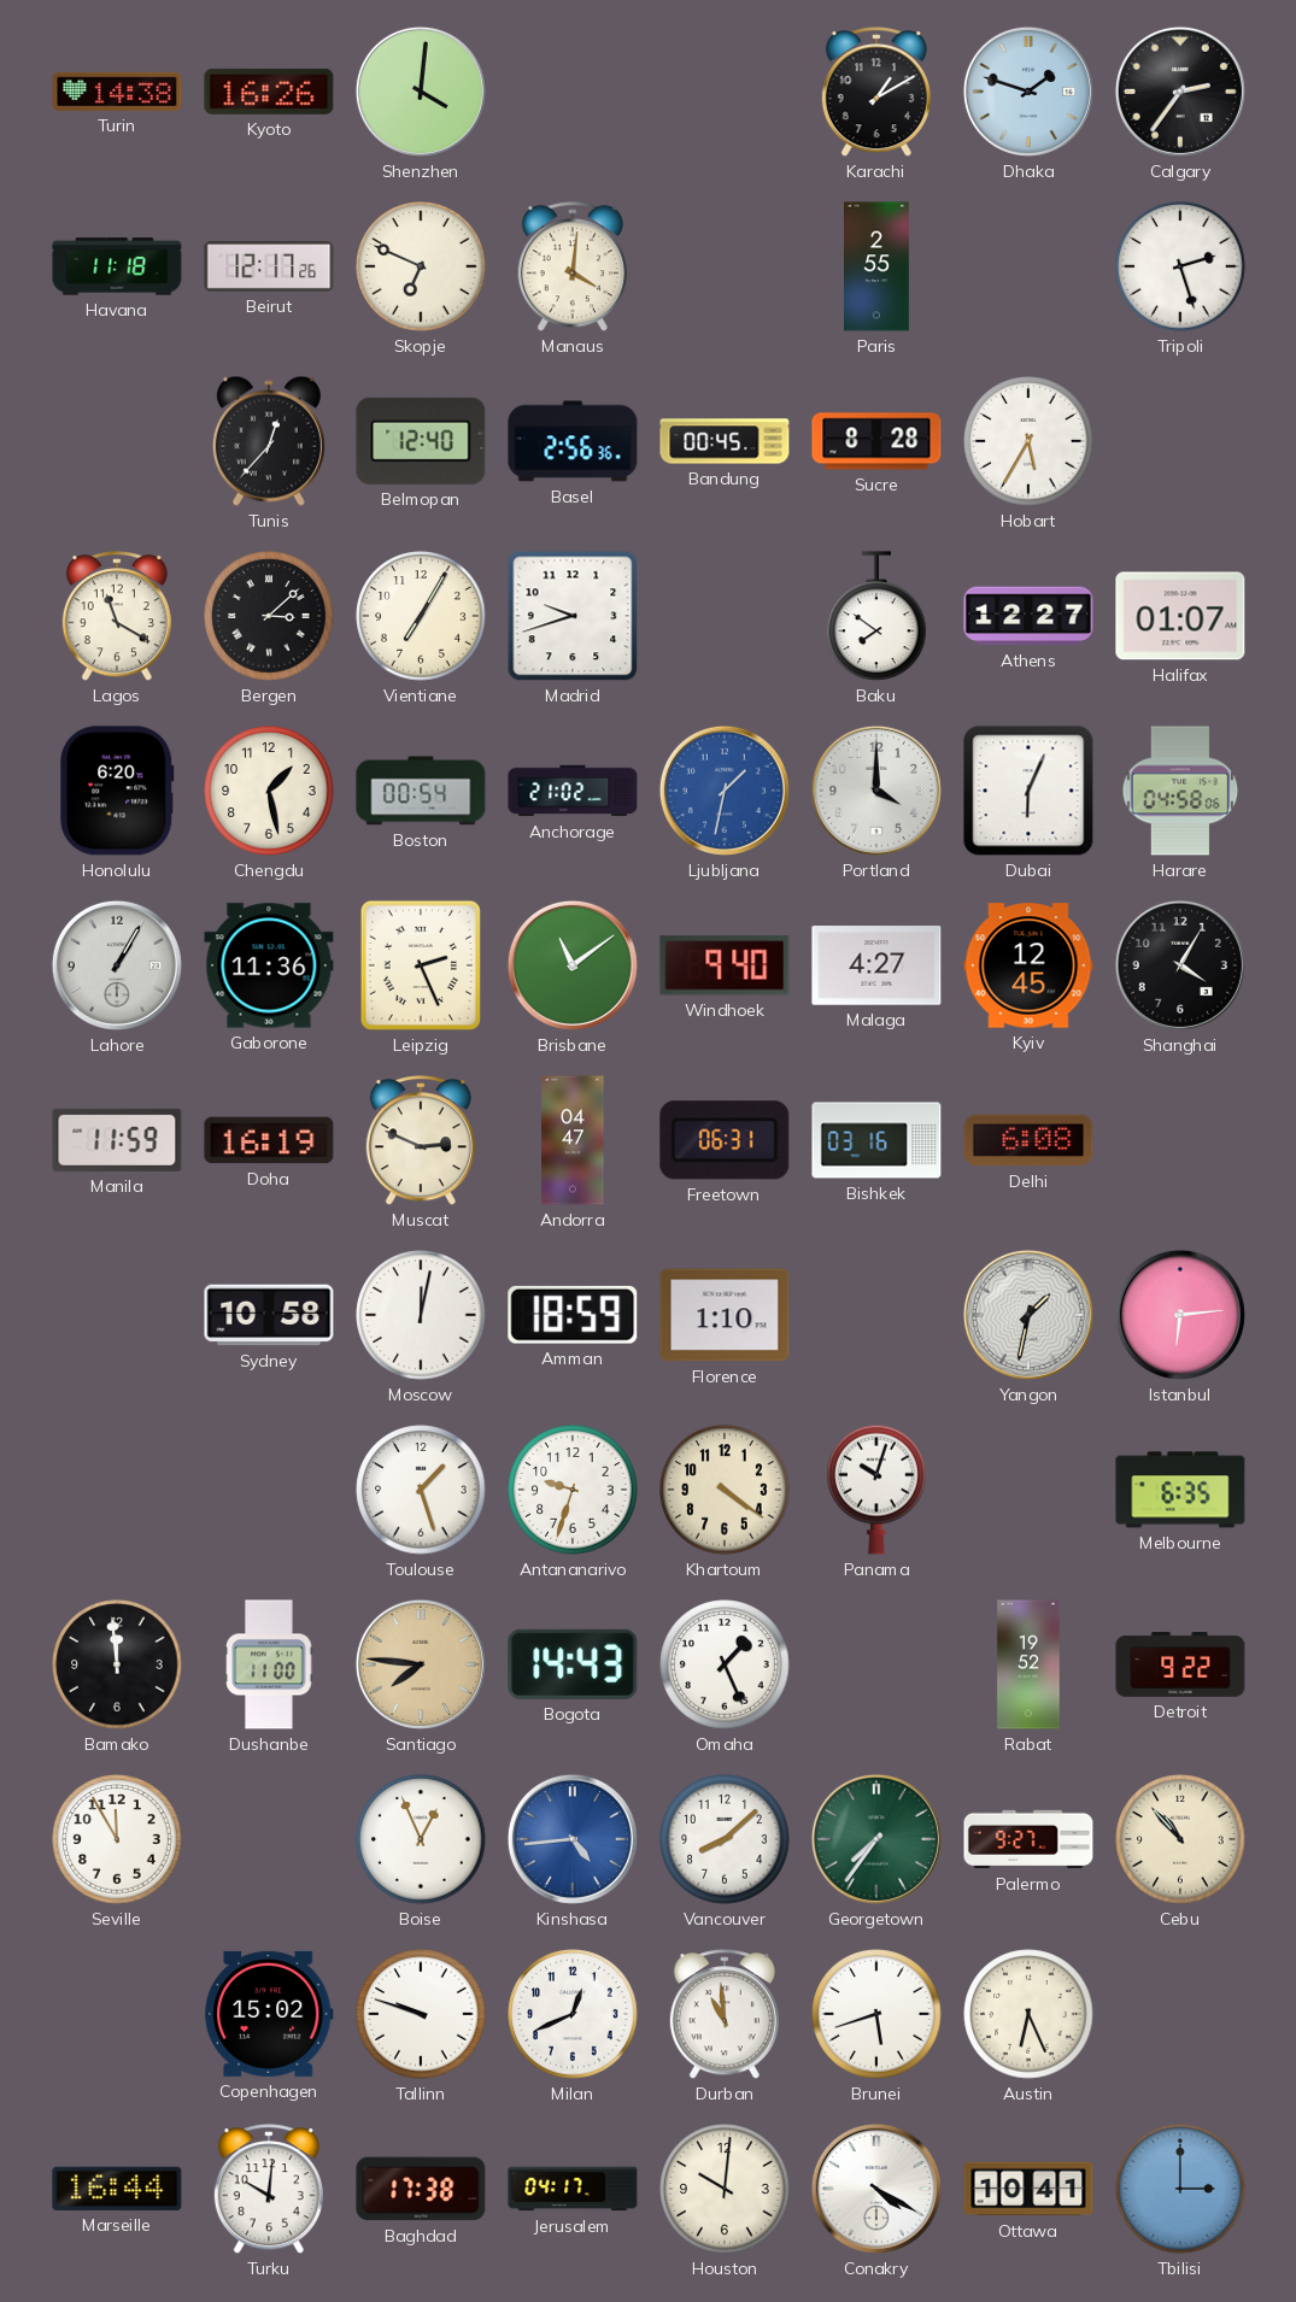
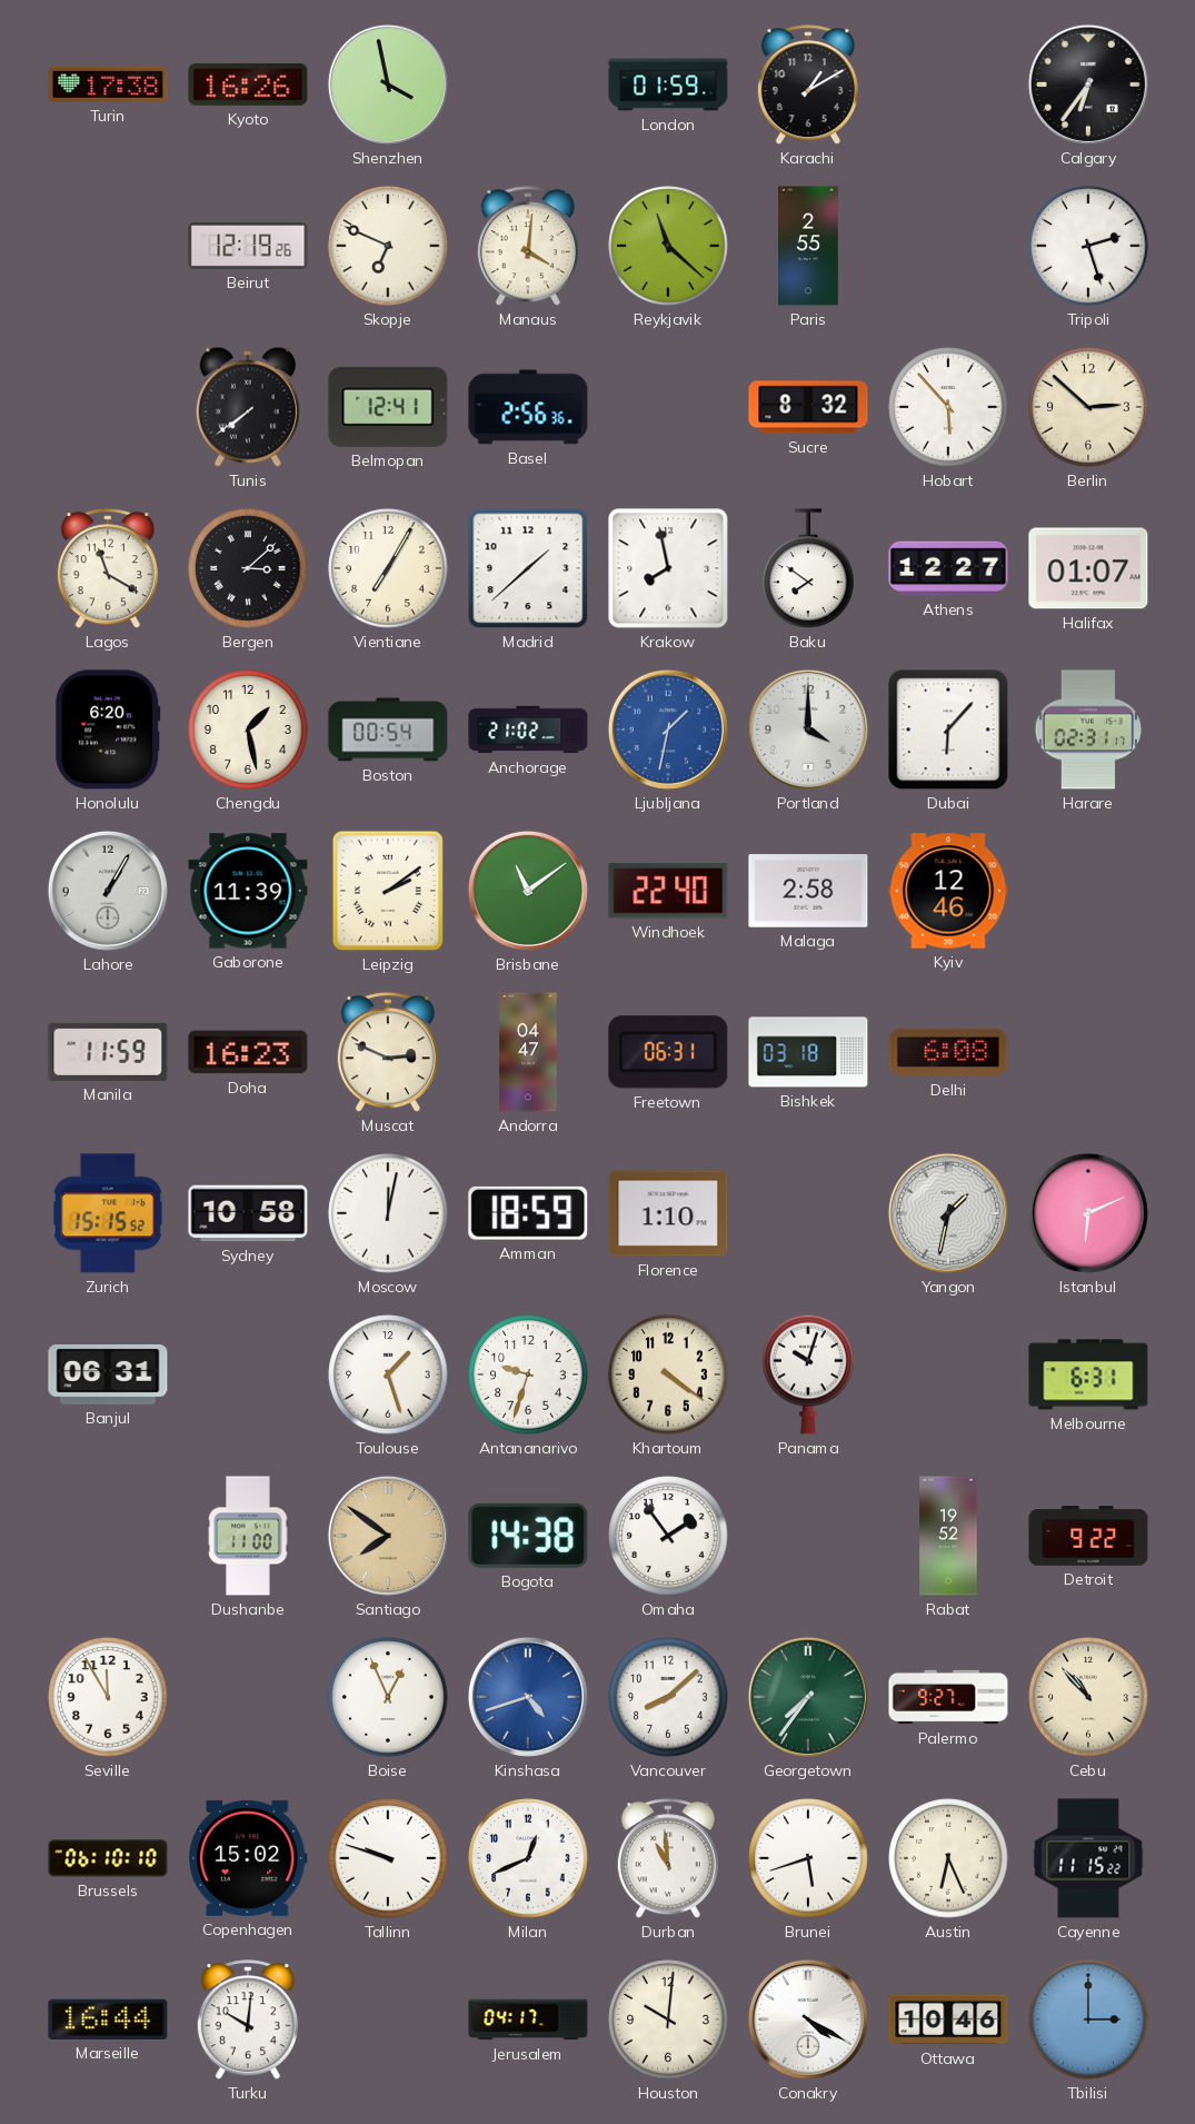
Turin: 14:38 -> 17:38
Shenzhen: 4:01 -> 3:58
London: none -> 01:59
Dhaka: 1:48 -> none
Calgary: 2:36 -> 6:36
Havana: 11:18 -> none
Beirut: 12:17 -> 12:19
Reykjavik: none -> 11:22
Tunis: 12:37 -> 7:39
Belmopan: 12:40 -> 12:41
Bandung: 00:45 -> none
Sucre: 8:28 -> 8:32
Hobart: 5:35 -> 5:53
Berlin: none -> 2:52
Madrid: 9:42 -> 1:38
Krakow: none -> 7:58
Dubai: 6:04 -> 6:07
Harare: 04:58 -> 02:31
Gaborone: 11:36 -> 11:39
Leipzig: 2:26 -> 2:09
Windhoek: 9:40 -> 22:40
Malaga: 4:27 -> 2:58
Kyiv: 12:45 -> 12:46
Shanghai: 4:05 -> none
Doha: 16:19 -> 16:23
Bishkek: 03:16 -> 03:18
Zurich: none -> 15:15
Istanbul: 6:14 -> 6:11
Banjul: none -> 06:31
Melbourne: 6:35 -> 6:31
Bamako: 11:59 -> none
Santiago: 7:46 -> 7:51
Bogota: 14:43 -> 14:38
Omaha: 1:26 -> 1:54
Kinshasa: 4:44 -> 4:42
Brussels: none -> 06:10
Cayenne: none -> 11:15
Baghdad: 17:38 -> none
Ottawa: 10:41 -> 10:46
